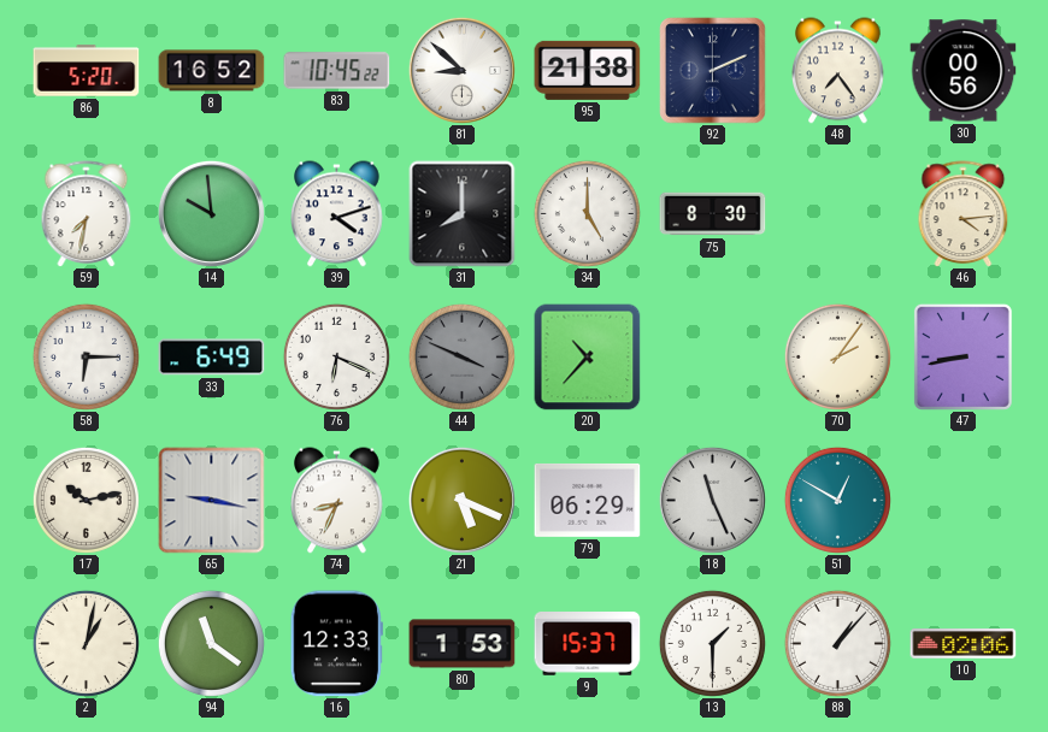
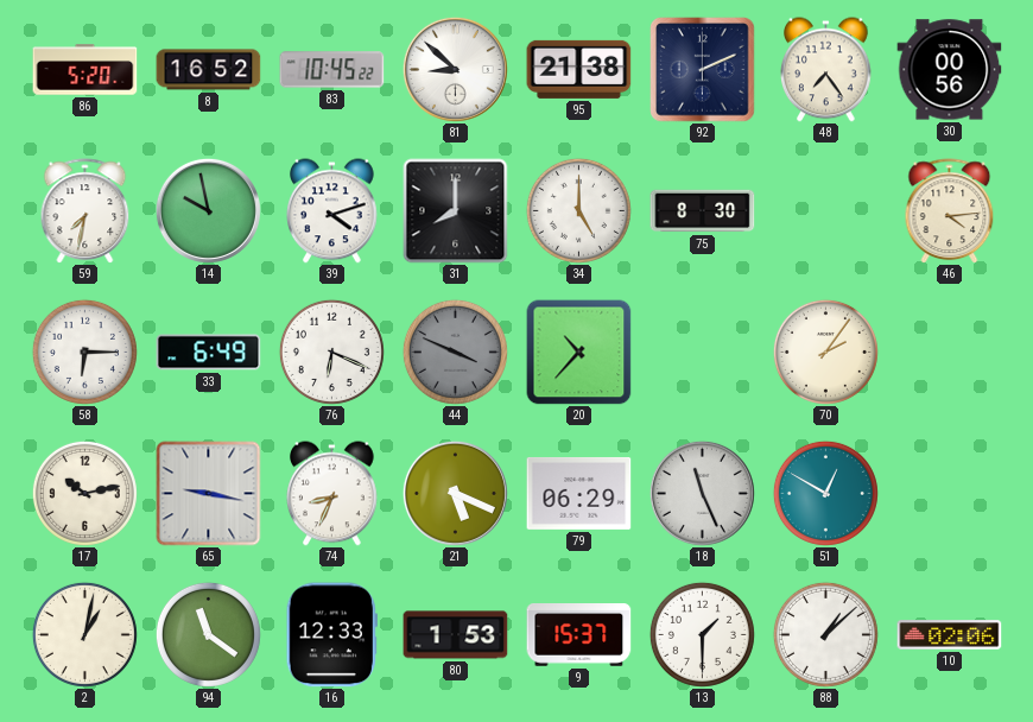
14: 9:59 -> 9:58
47: 8:43 -> none
88: 1:07 -> 1:08
